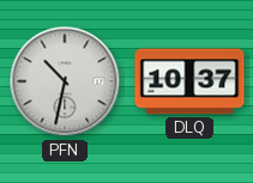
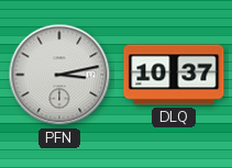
PFN: 10:32 -> 3:13
